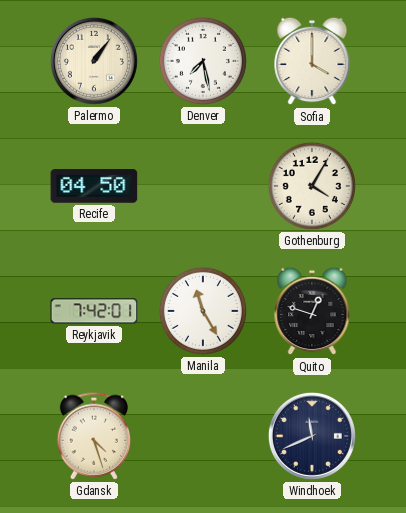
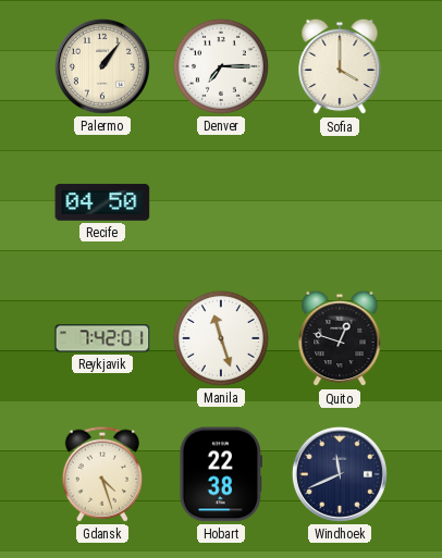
Denver: 7:28 -> 7:15
Gothenburg: 4:05 -> none
Manila: 11:25 -> 11:27
Hobart: none -> 22:38
